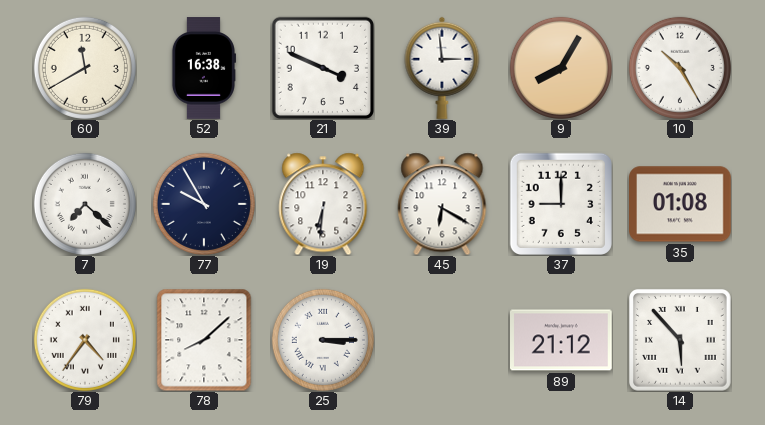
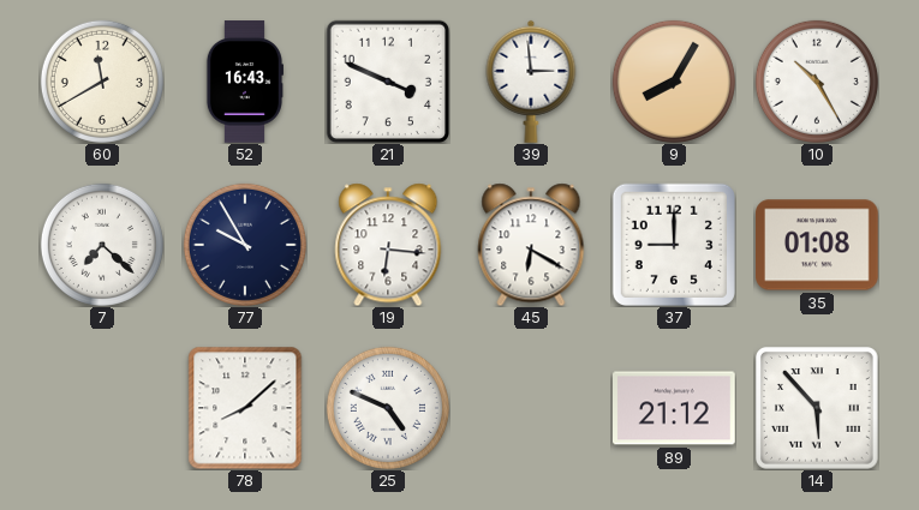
52: 16:38 -> 16:43
19: 6:31 -> 6:16
79: 4:36 -> none
25: 3:15 -> 4:49
